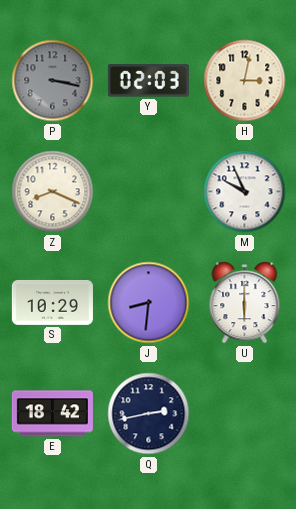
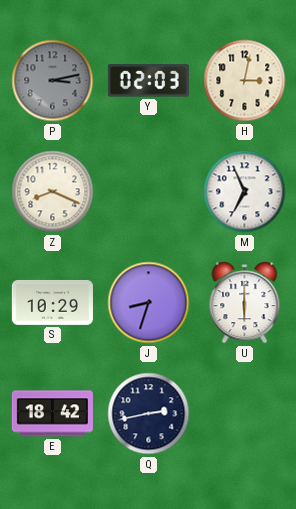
P: 3:17 -> 3:13
M: 9:56 -> 6:56
J: 8:31 -> 8:33
